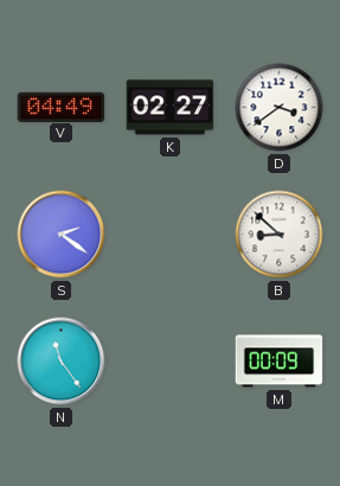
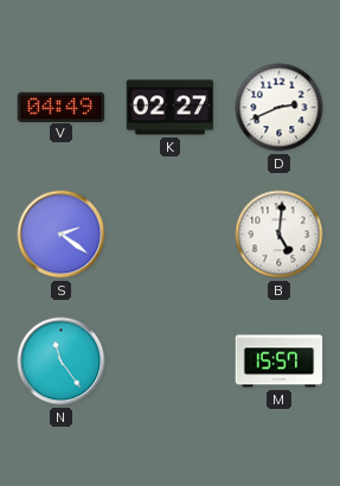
D: 3:39 -> 2:41
B: 8:52 -> 5:01
M: 00:09 -> 15:57
